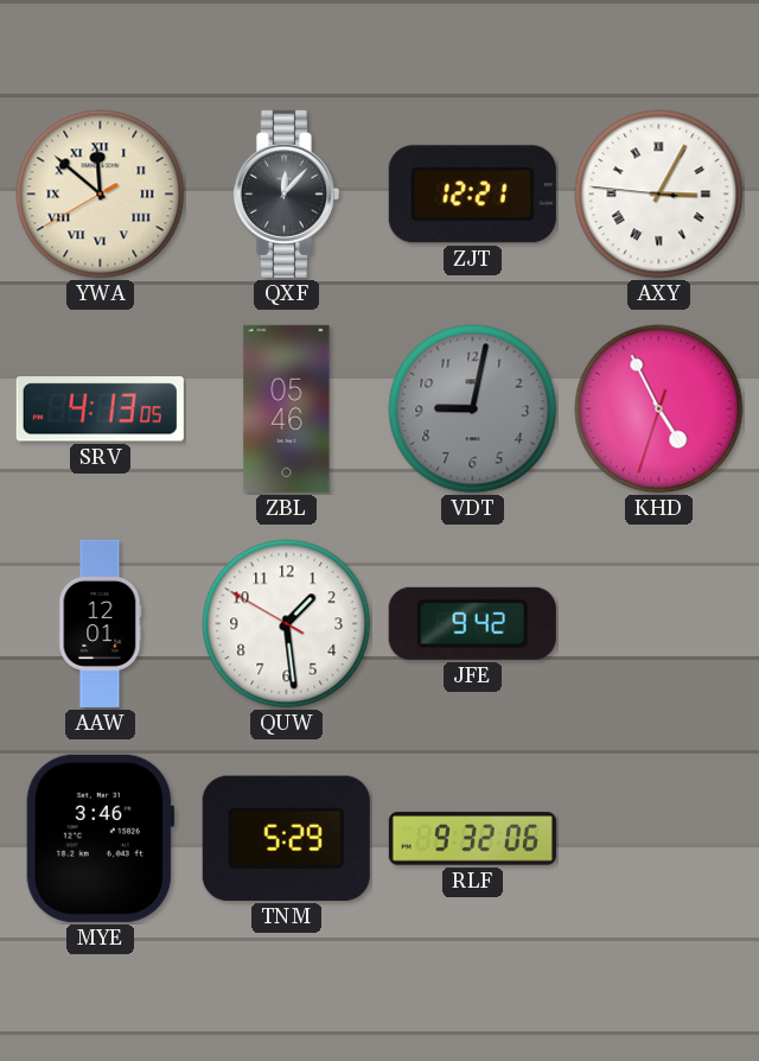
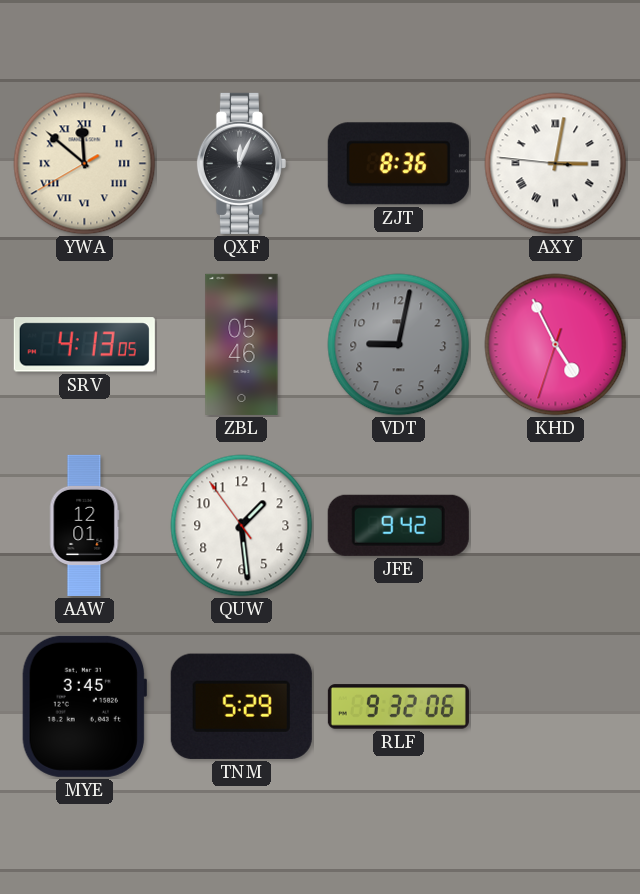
QXF: 12:07 -> 12:04
ZJT: 12:21 -> 8:36
AXY: 3:04 -> 3:01
QUW: 1:28:50 -> 1:28:54
MYE: 3:46 -> 3:45
